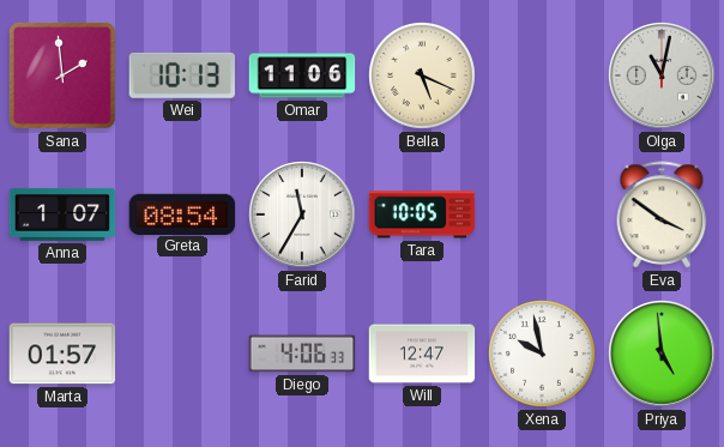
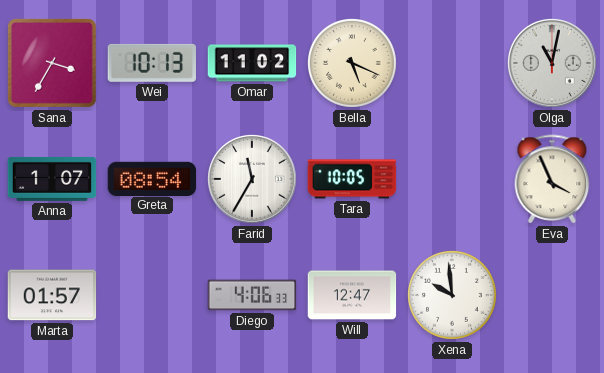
Sana: 1:59 -> 3:35
Omar: 11:06 -> 11:02
Eva: 3:51 -> 3:56
Xena: 9:58 -> 9:59
Priya: 4:59 -> none
